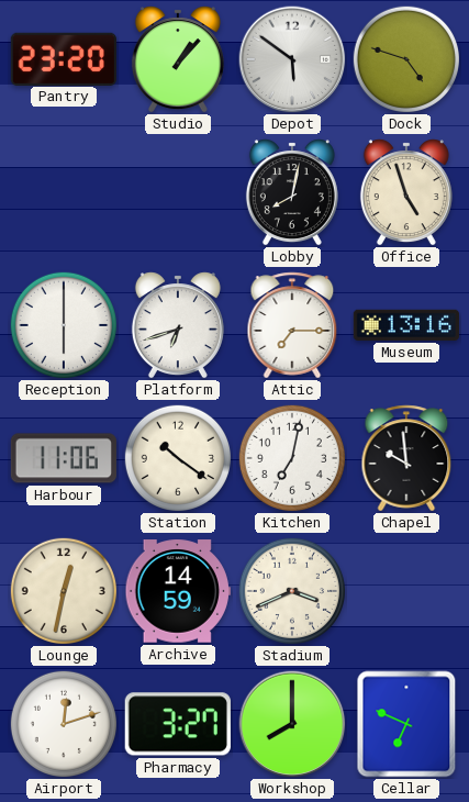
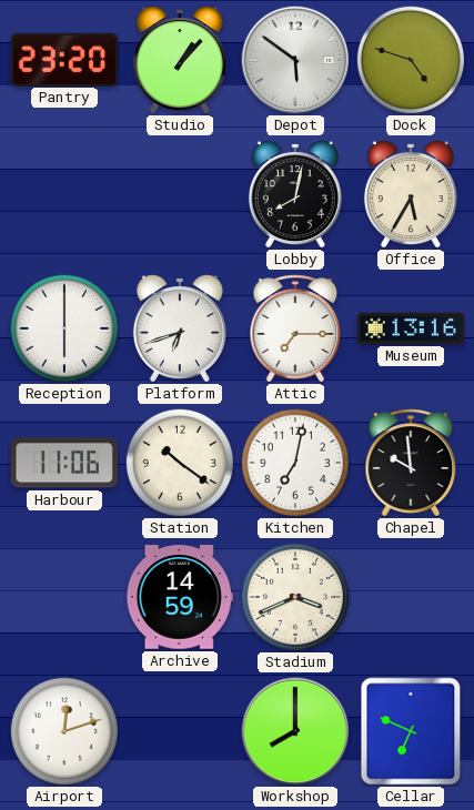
Office: 4:57 -> 5:35
Lounge: 12:32 -> none
Pharmacy: 3:27 -> none
